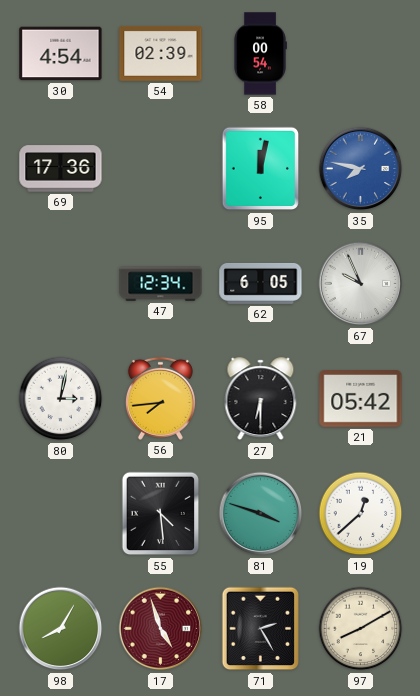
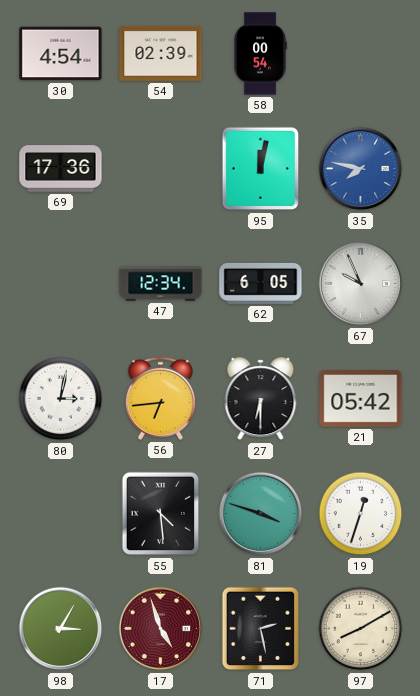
56: 7:44 -> 6:44
19: 12:38 -> 12:33
98: 8:05 -> 3:05
71: 2:25 -> 2:28
